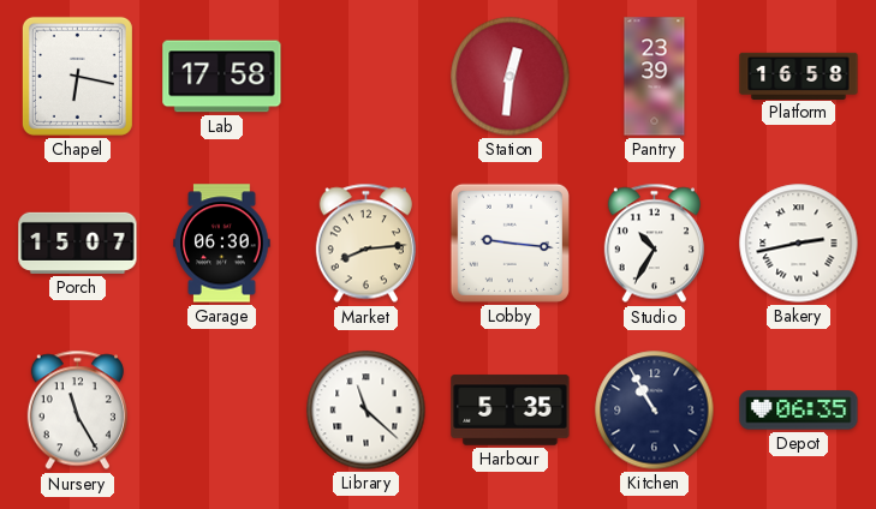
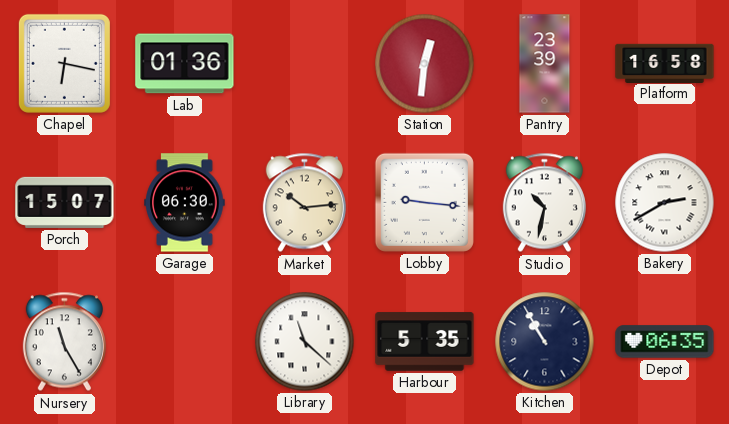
Lab: 17:58 -> 01:36
Market: 8:14 -> 10:14
Studio: 10:35 -> 10:32
Bakery: 2:43 -> 2:40
